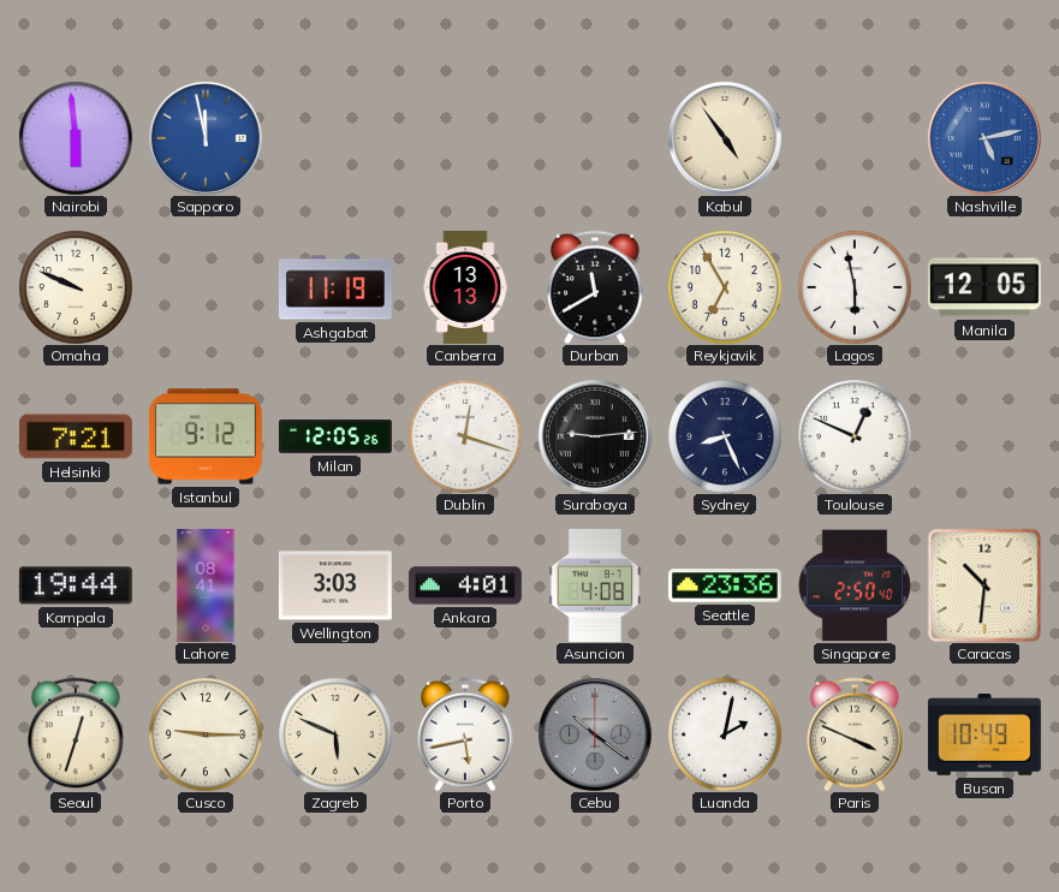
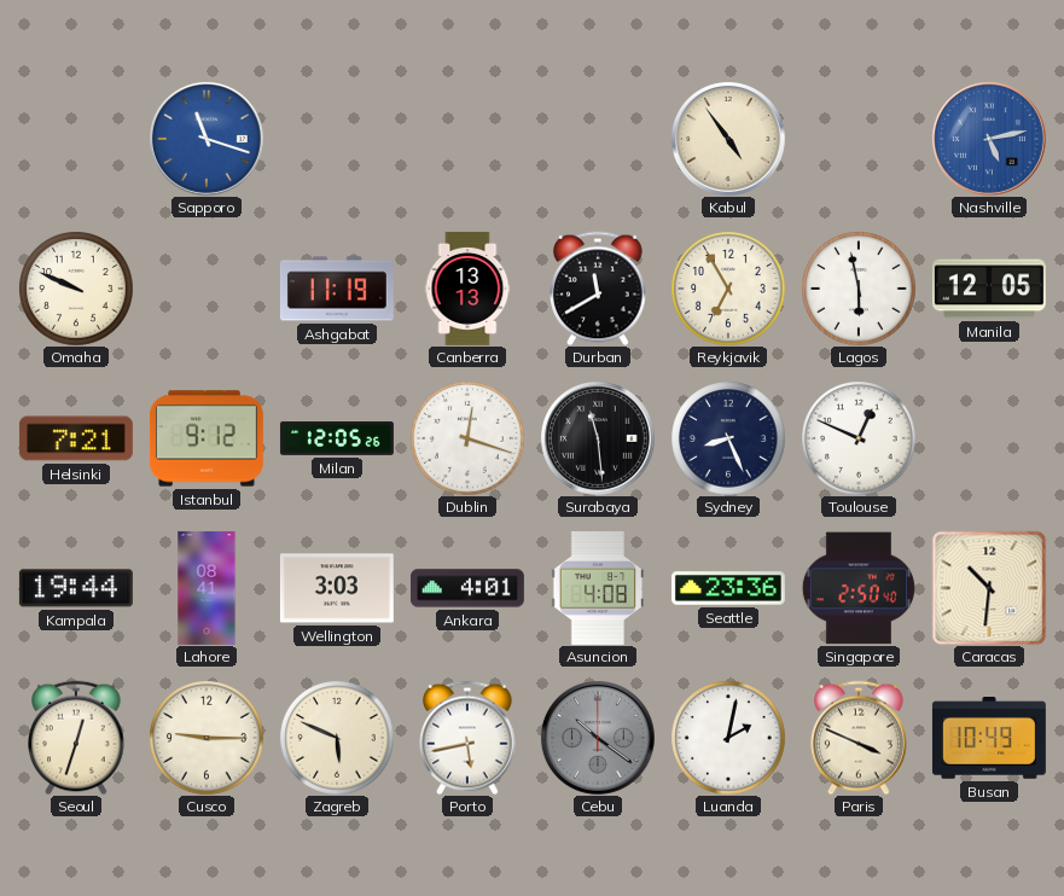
Nairobi: 5:59 -> none
Sapporo: 11:58 -> 11:18
Surabaya: 9:14 -> 11:29
